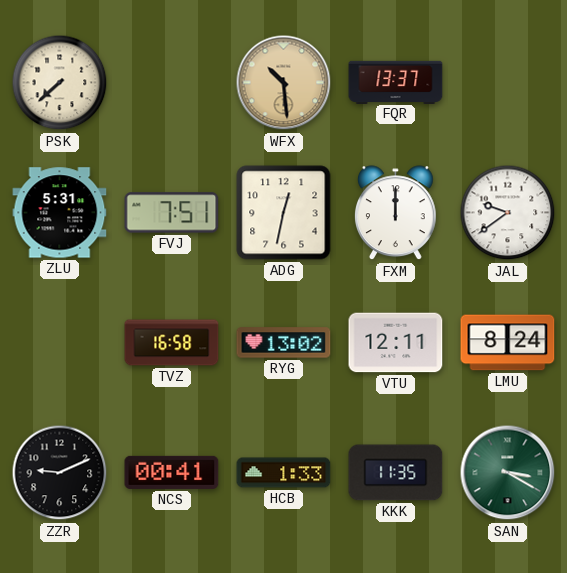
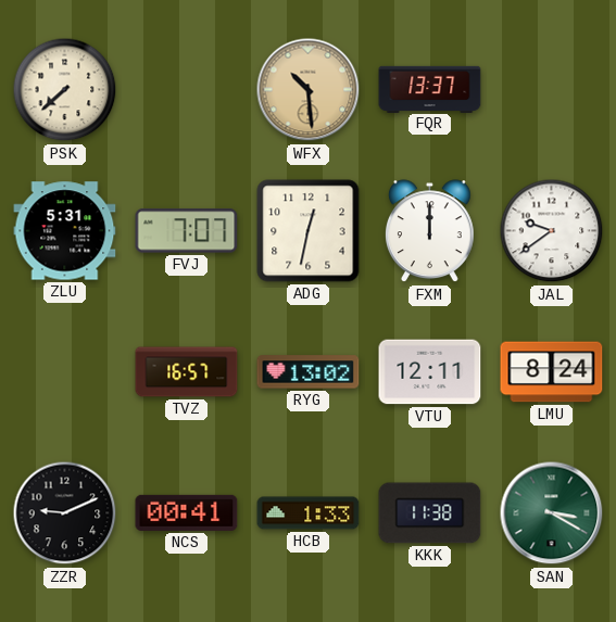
FVJ: 7:51 -> 7:07
TVZ: 16:58 -> 16:57
KKK: 11:35 -> 11:38
